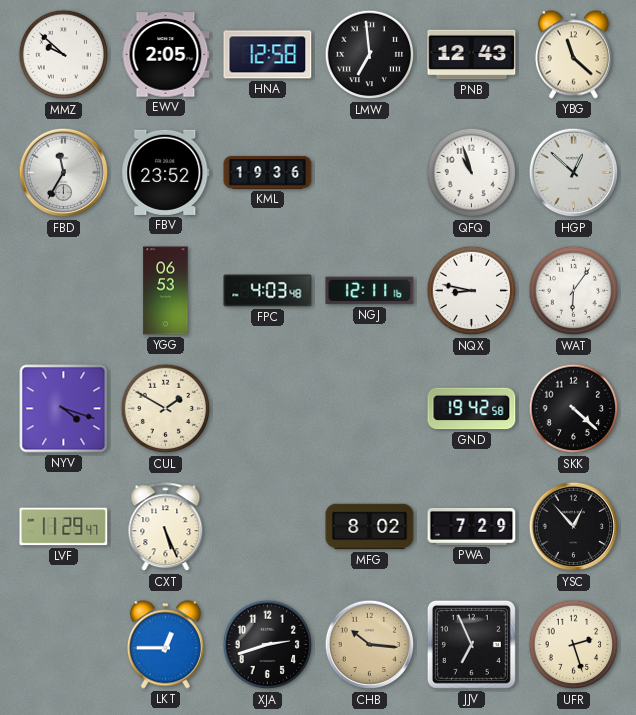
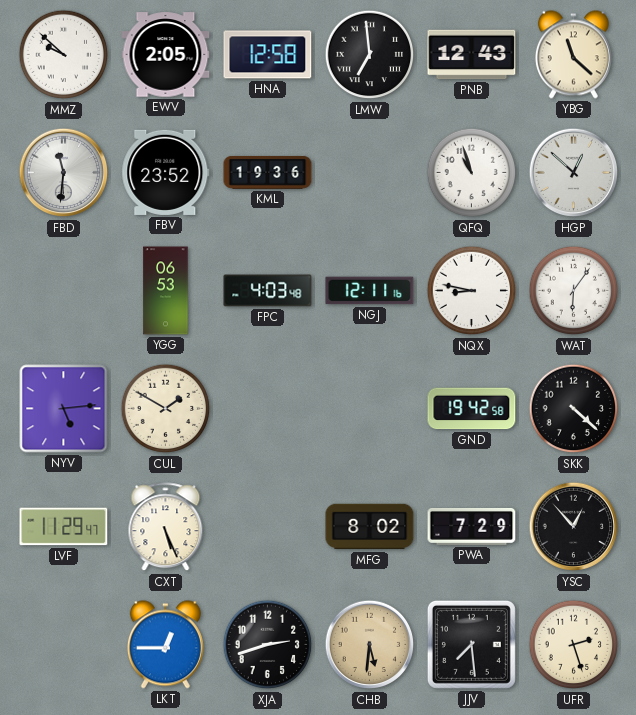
FBD: 11:35 -> 11:31
NYV: 4:18 -> 5:14
CHB: 10:16 -> 5:31
JJV: 6:56 -> 7:29
